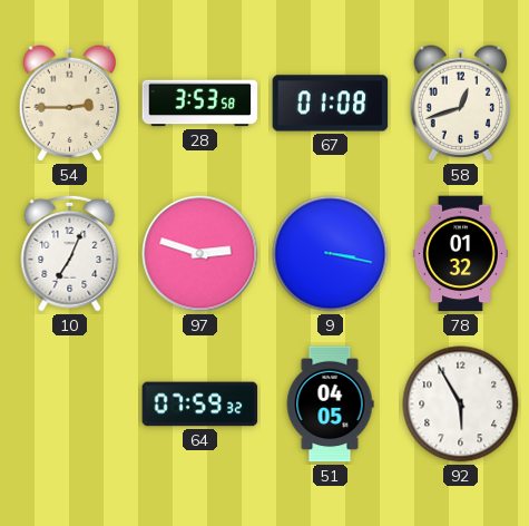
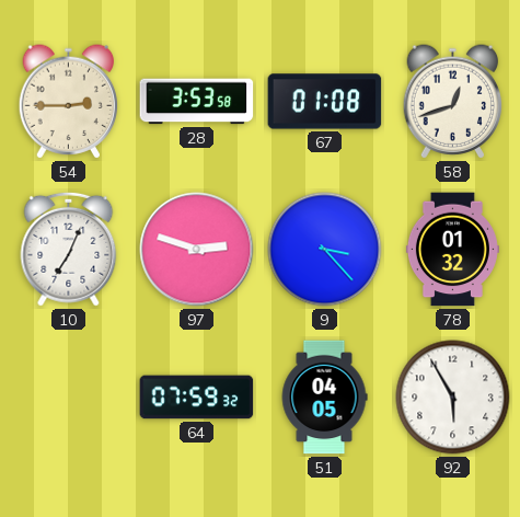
9: 3:17 -> 3:23
